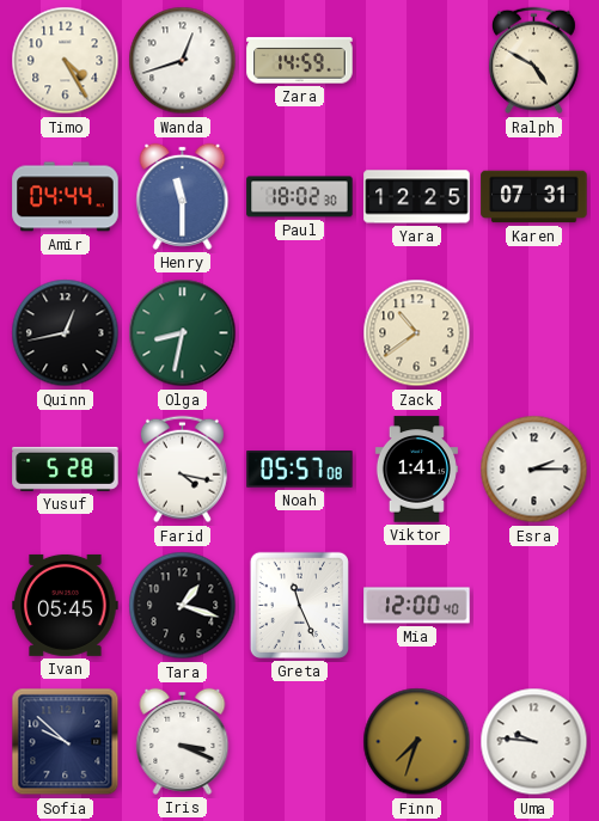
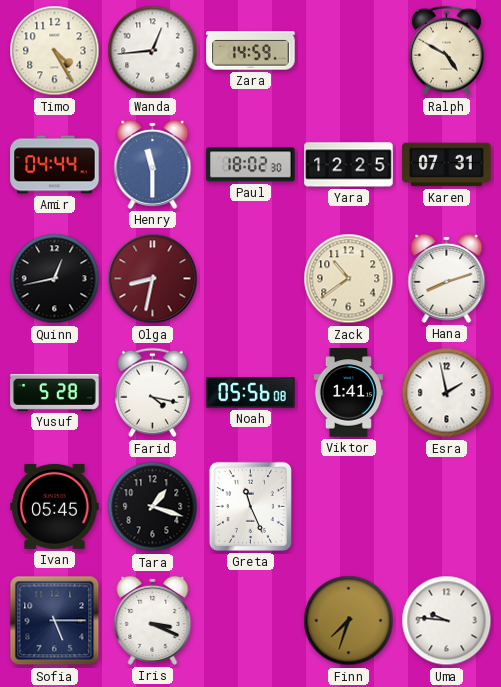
Wanda: 12:42 -> 12:44
Olga dial: green -> burgundy
Hana: none -> 8:12
Noah: 05:57 -> 05:56
Esra: 2:15 -> 1:58
Mia: 12:00 -> none
Sofia: 9:52 -> 5:15
